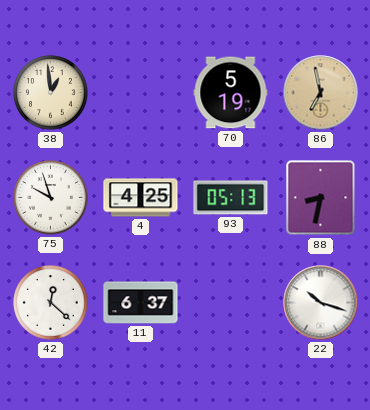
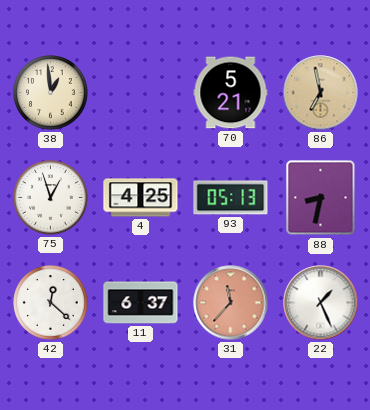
70: 5:19 -> 5:21
75: 9:57 -> 12:57
31: none -> 11:37
22: 10:18 -> 1:26
